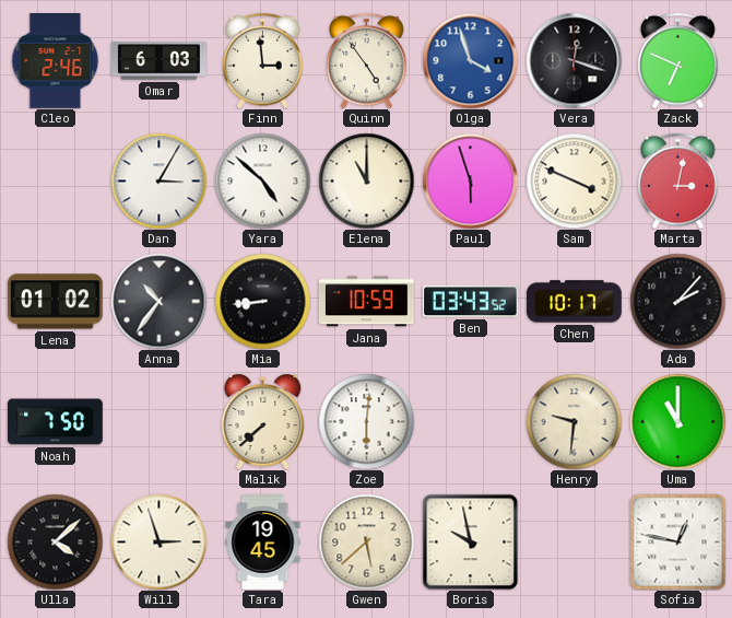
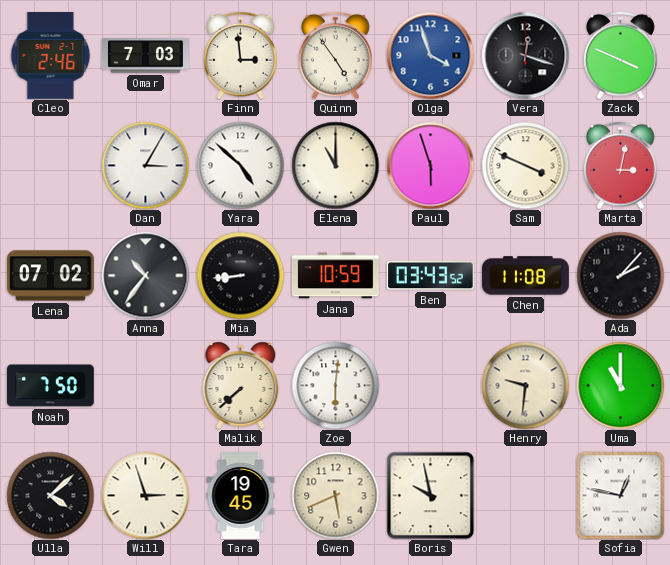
Omar: 6:03 -> 7:03
Zack: 6:49 -> 3:49
Lena: 01:02 -> 07:02
Chen: 10:17 -> 11:08
Gwen: 5:38 -> 5:41
